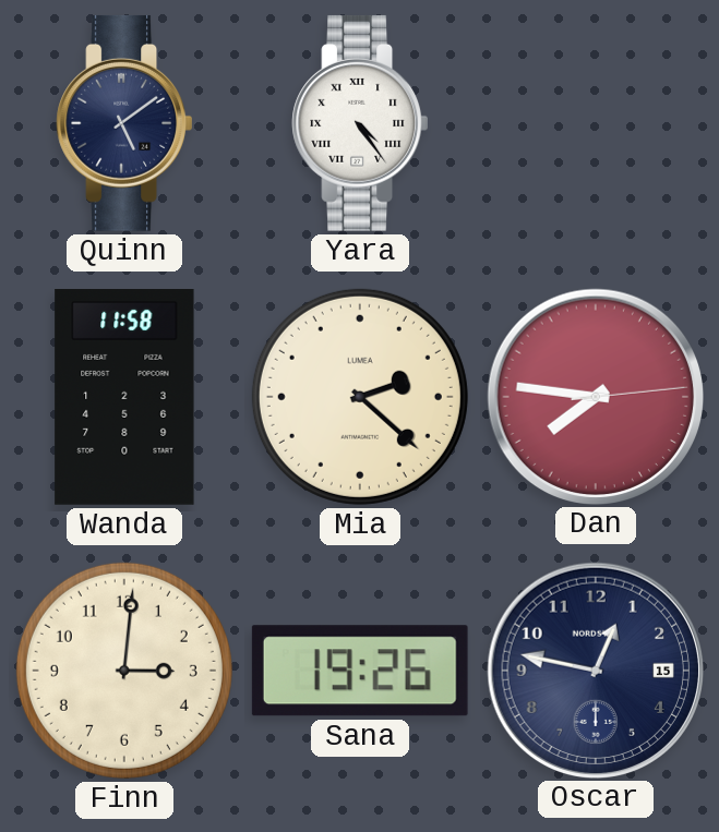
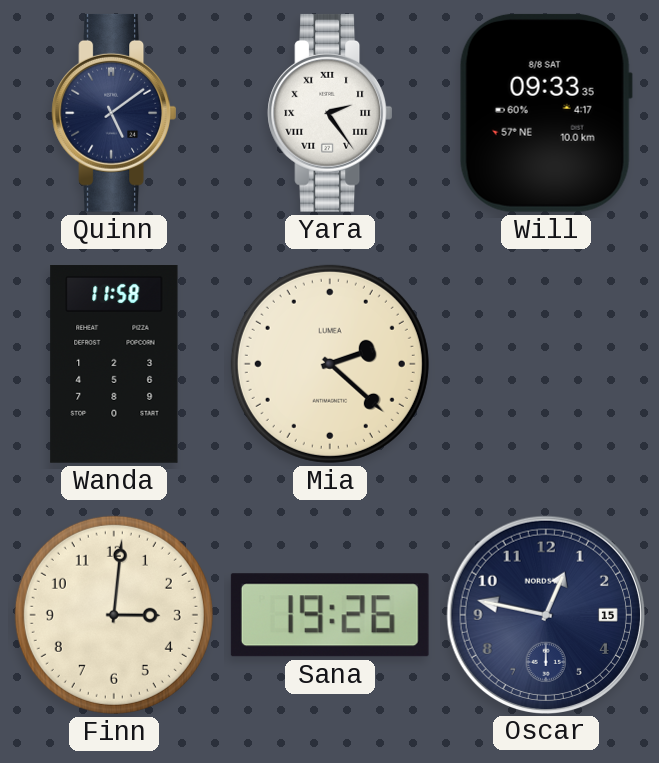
Yara: 4:24 -> 2:24
Will: none -> 09:33
Dan: 7:46 -> none
